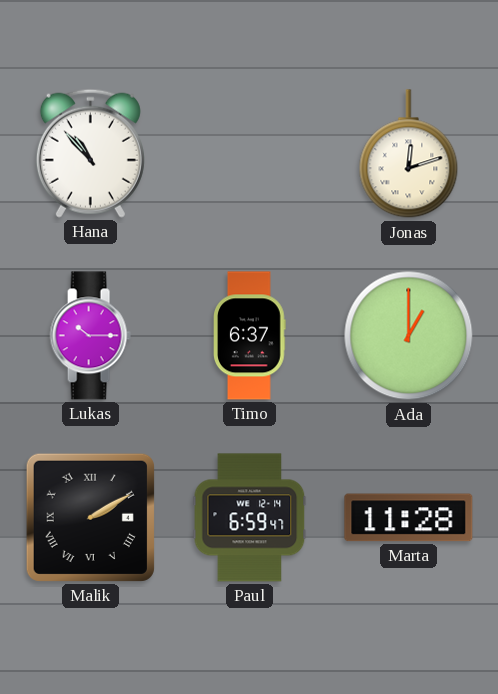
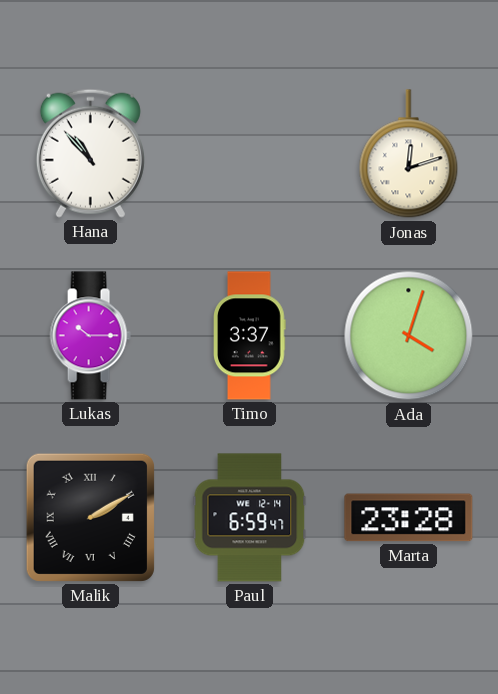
Timo: 6:37 -> 3:37
Ada: 1:00 -> 4:03
Marta: 11:28 -> 23:28
